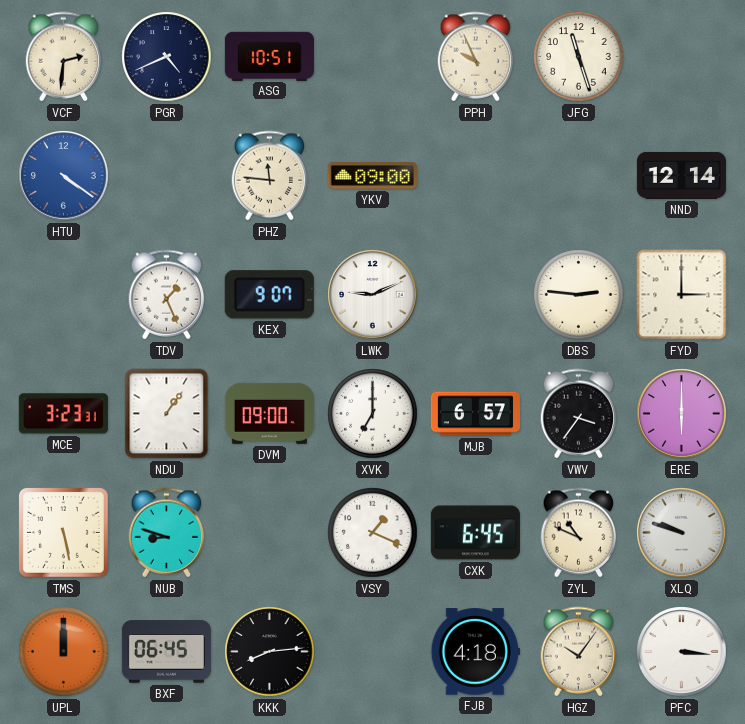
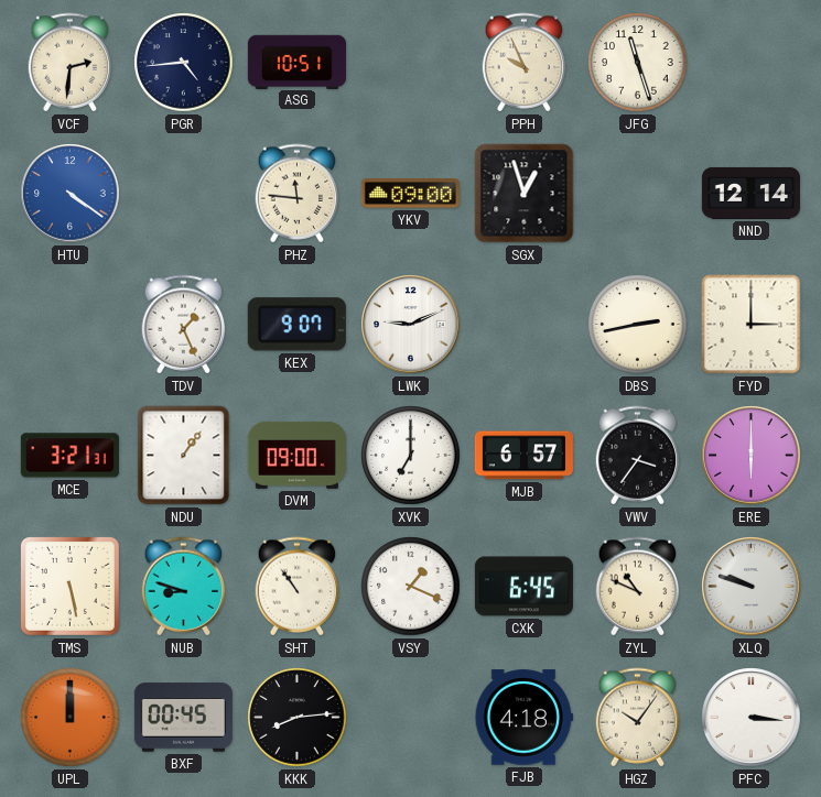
PGR: 4:41 -> 4:44
SGX: none -> 12:57
DBS: 2:46 -> 2:43
MCE: 3:23 -> 3:21
SHT: none -> 10:54
BXF: 06:45 -> 00:45
